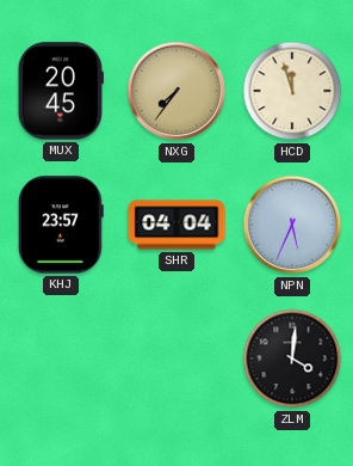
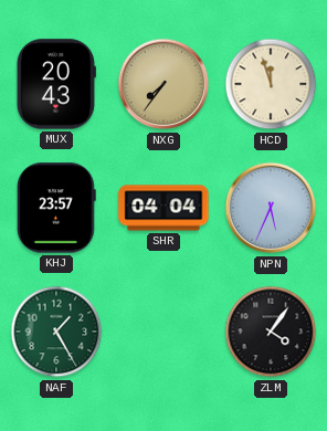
MUX: 20:45 -> 20:43
NAF: none -> 1:25
ZLM: 4:01 -> 4:06
